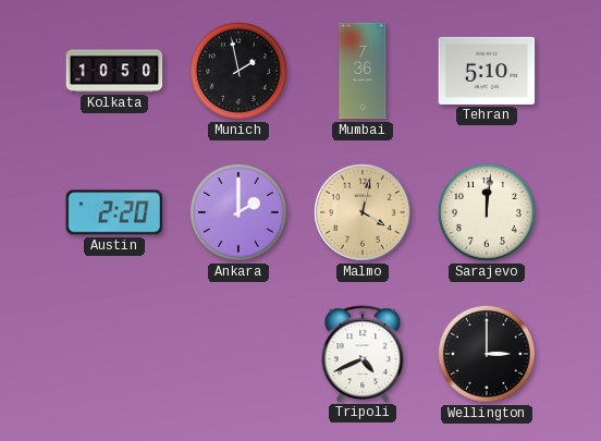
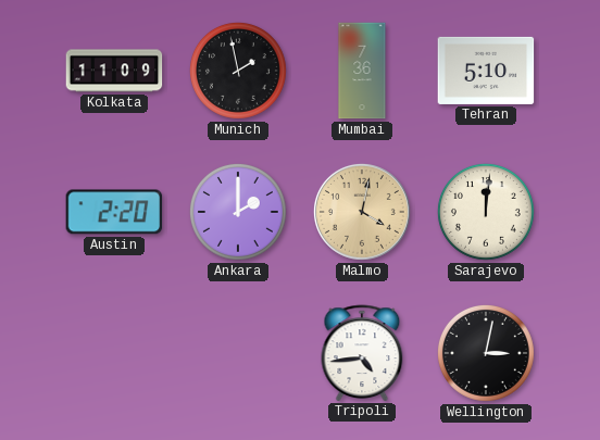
Kolkata: 10:50 -> 11:09
Tripoli: 4:41 -> 4:44
Wellington: 3:00 -> 3:02
